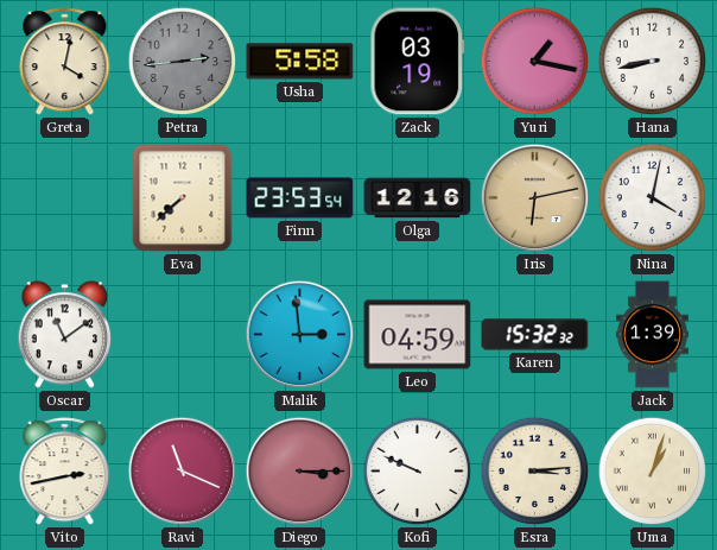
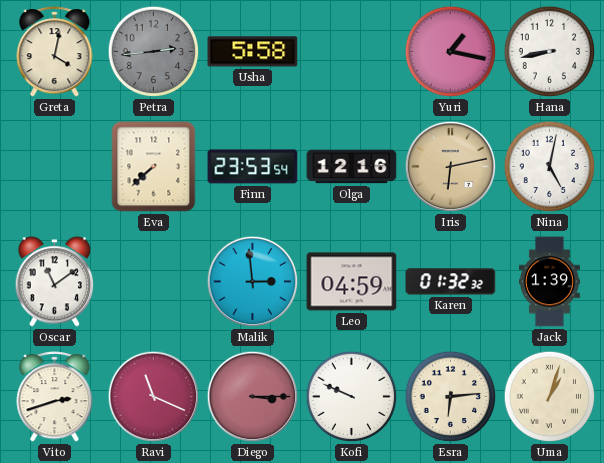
Zack: 03:19 -> none
Nina: 4:02 -> 5:02
Karen: 15:32 -> 01:32
Vito: 2:43 -> 2:42
Esra: 3:14 -> 6:14
